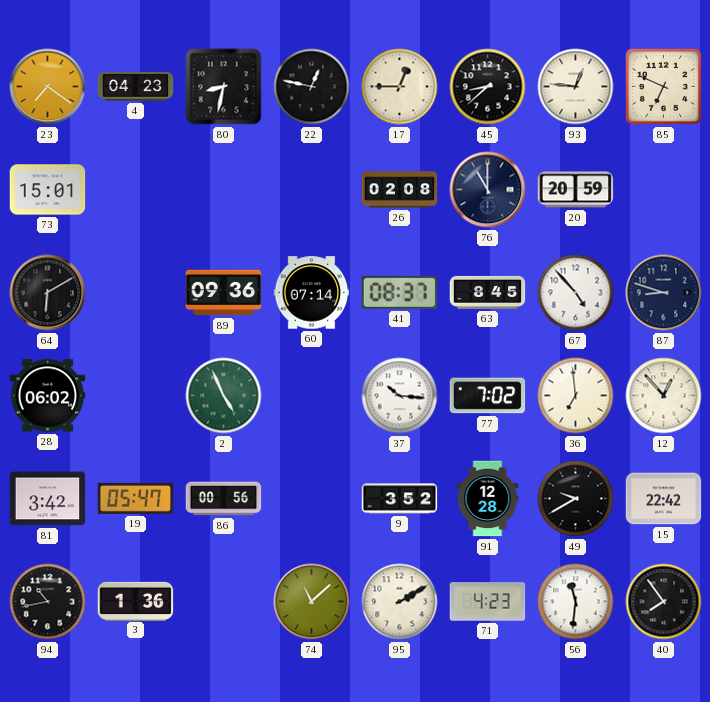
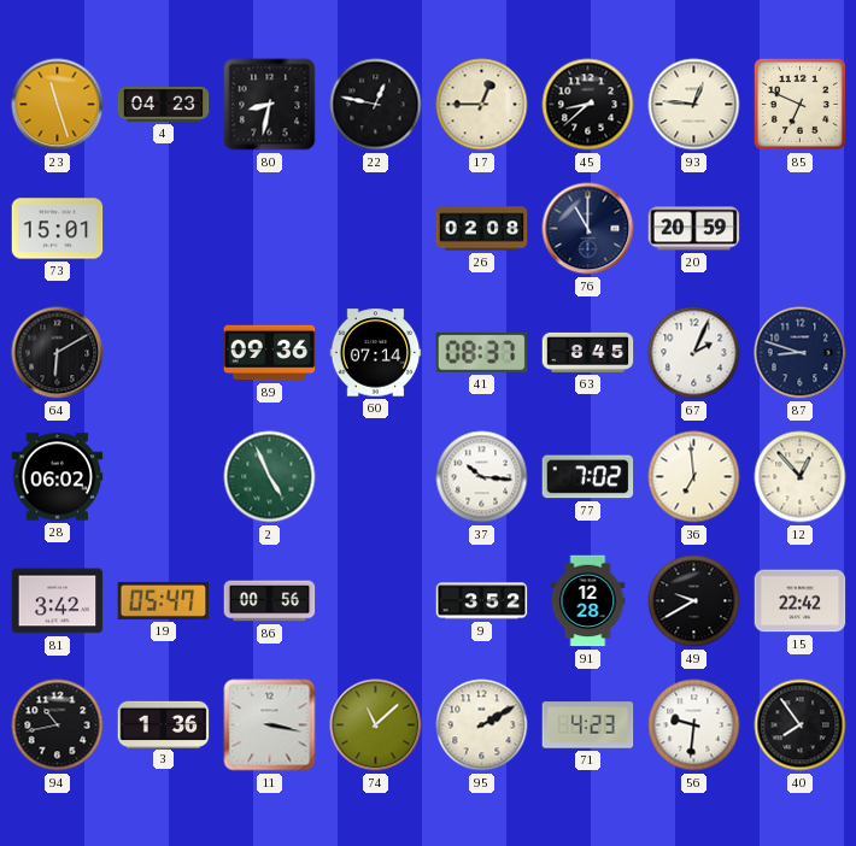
23: 7:21 -> 11:27
67: 4:53 -> 2:04
11: none -> 3:17
56: 11:31 -> 9:31
